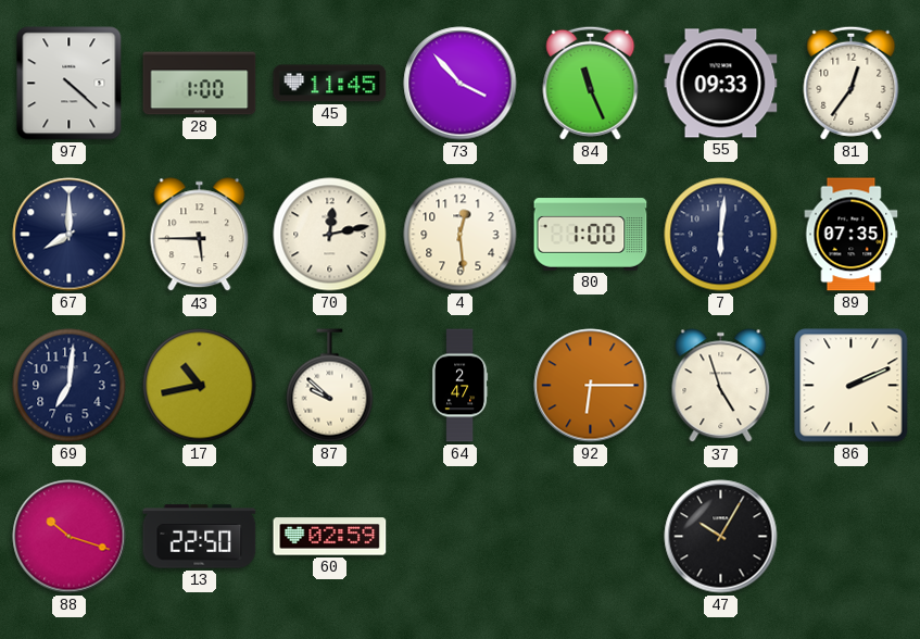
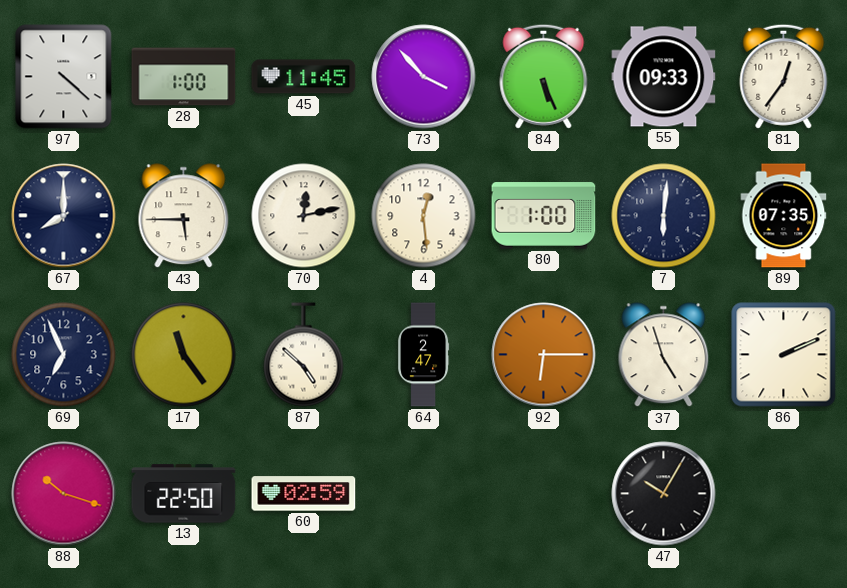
84: 11:26 -> 5:26
69: 7:01 -> 6:56
17: 10:43 -> 11:24
87: 9:52 -> 4:52
